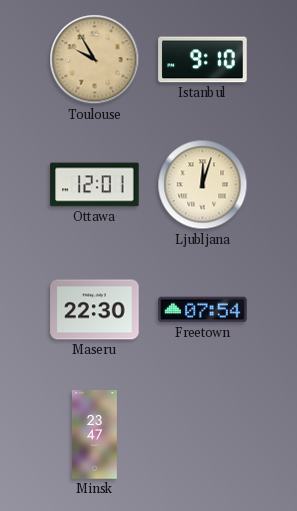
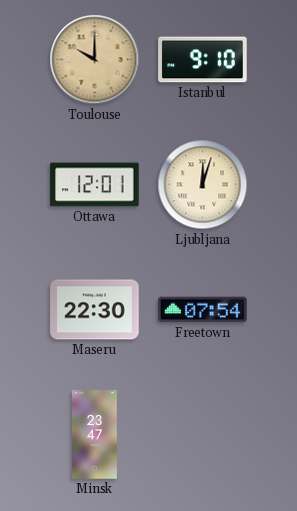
Toulouse: 9:55 -> 10:00
